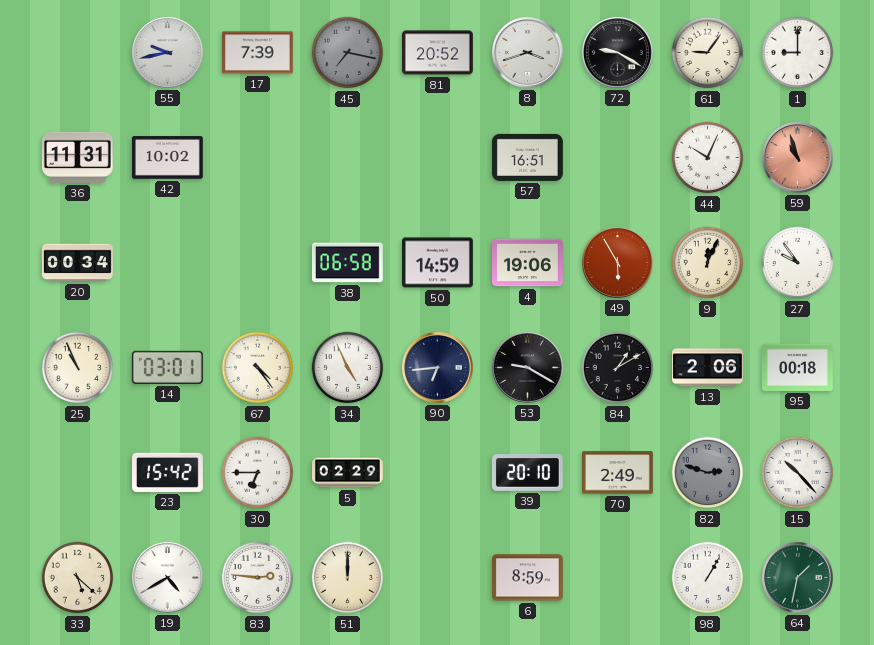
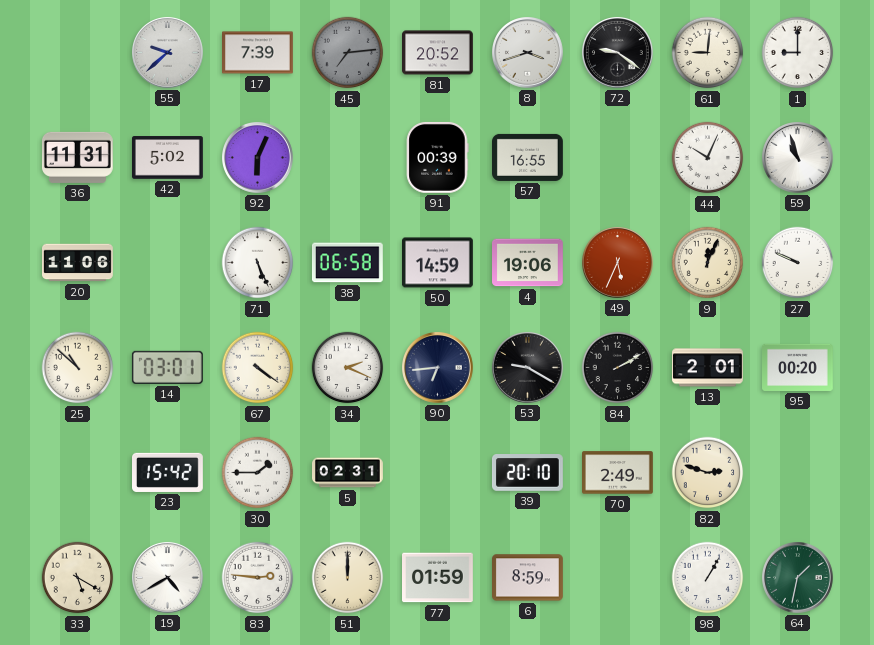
55: 9:43 -> 9:38
45: 7:17 -> 7:14
72: 9:20 -> 9:21
61: 9:06 -> 9:01
42: 10:02 -> 5:02
92: none -> 6:04
91: none -> 00:39
57: 16:51 -> 16:55
59 dial: salmon -> white
20: 00:34 -> 11:06
71: none -> 5:26
49: 5:55 -> 5:34
27: 9:54 -> 9:49
25: 10:56 -> 10:52
67: 4:24 -> 4:21
34: 4:56 -> 2:19
84: 1:10 -> 2:10
13: 2:06 -> 2:01
95: 00:18 -> 00:20
30: 6:45 -> 1:45
5: 02:29 -> 02:31
82 dial: grey -> cream
15: 10:23 -> none
33: 5:22 -> 5:20
77: none -> 01:59
